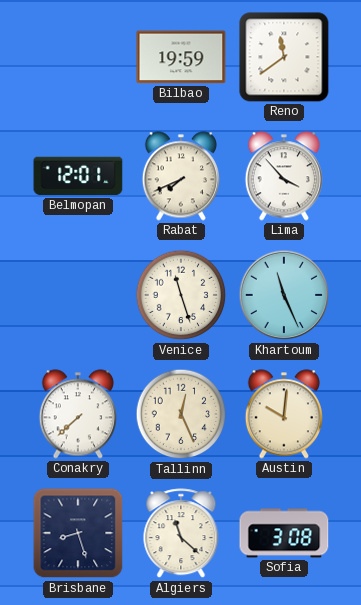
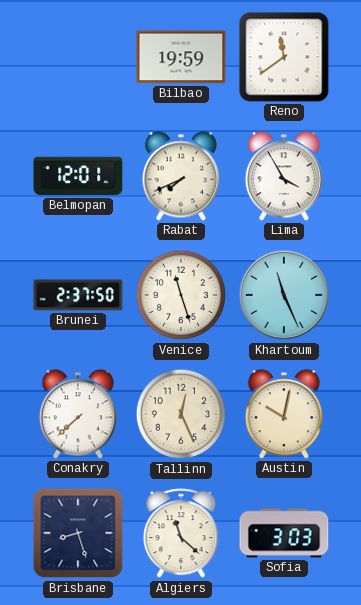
Lima: 3:53 -> 3:55
Brunei: none -> 2:37
Austin: 10:01 -> 10:02
Sofia: 3:08 -> 3:03
